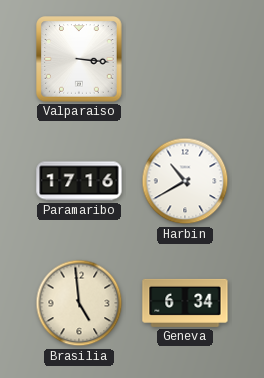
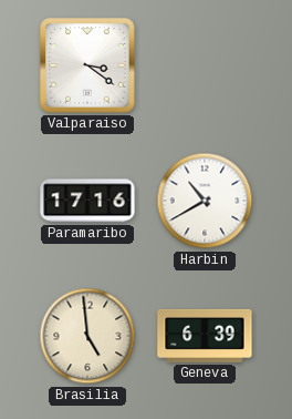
Valparaiso: 3:16 -> 3:21
Geneva: 6:34 -> 6:39
